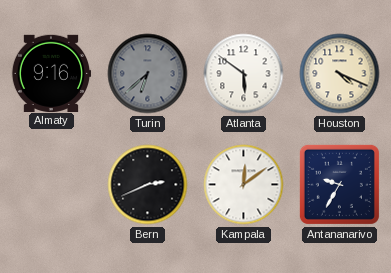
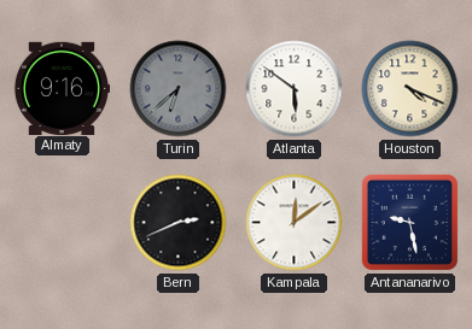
Antananarivo: 9:35 -> 9:28
